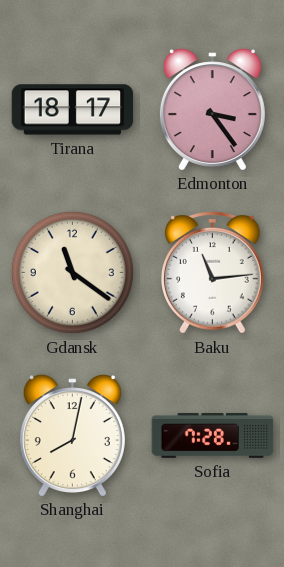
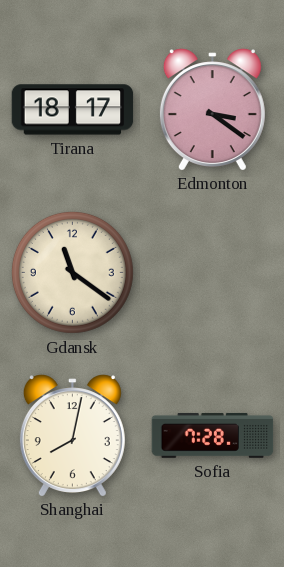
Edmonton: 3:24 -> 3:21
Baku: 11:14 -> none
